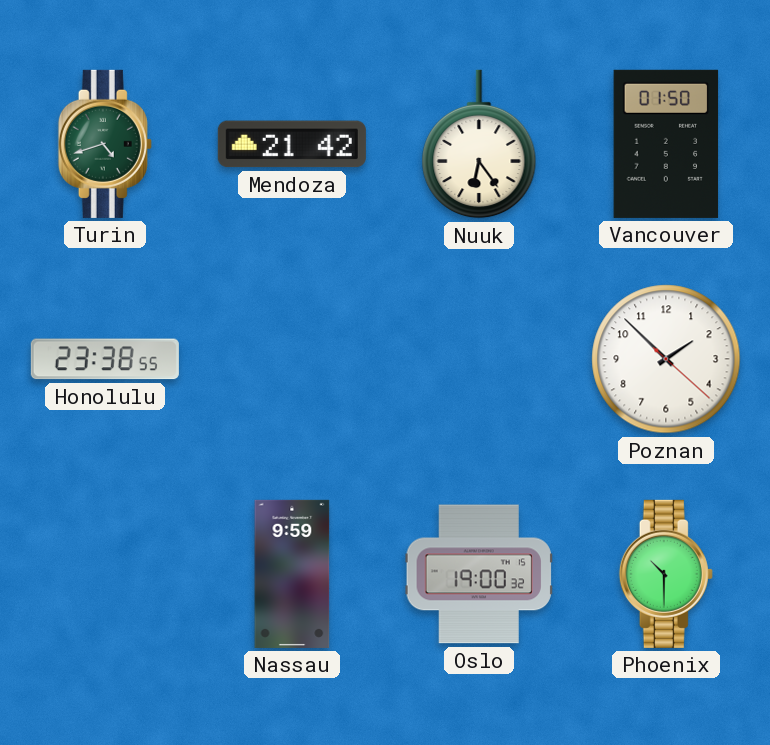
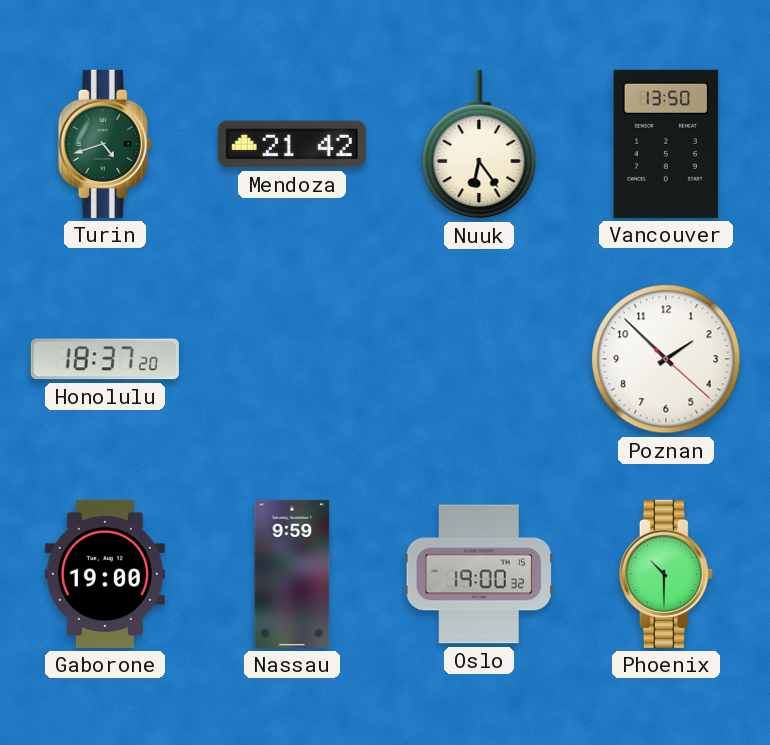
Vancouver: 01:50 -> 13:50
Honolulu: 23:38 -> 18:37
Gaborone: none -> 19:00
